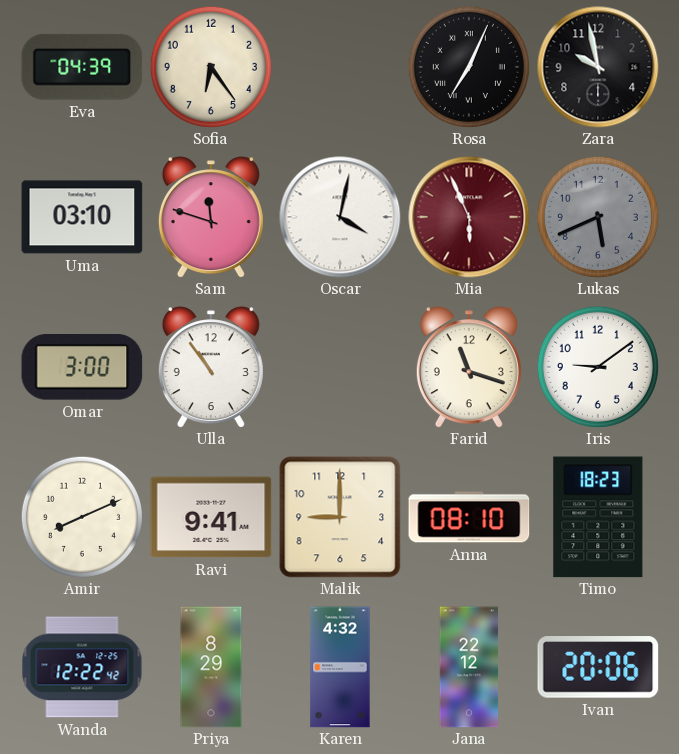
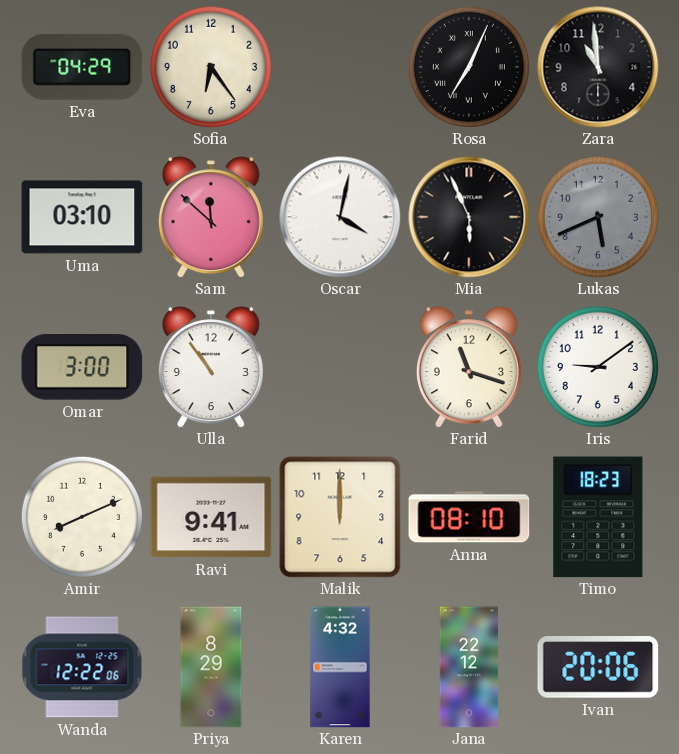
Eva: 04:39 -> 04:29
Zara: 9:58 -> 10:59
Sam: 11:48 -> 11:52
Mia dial: burgundy -> black
Malik: 9:00 -> 12:00
Wanda: 12:22:42 -> 12:22:06
